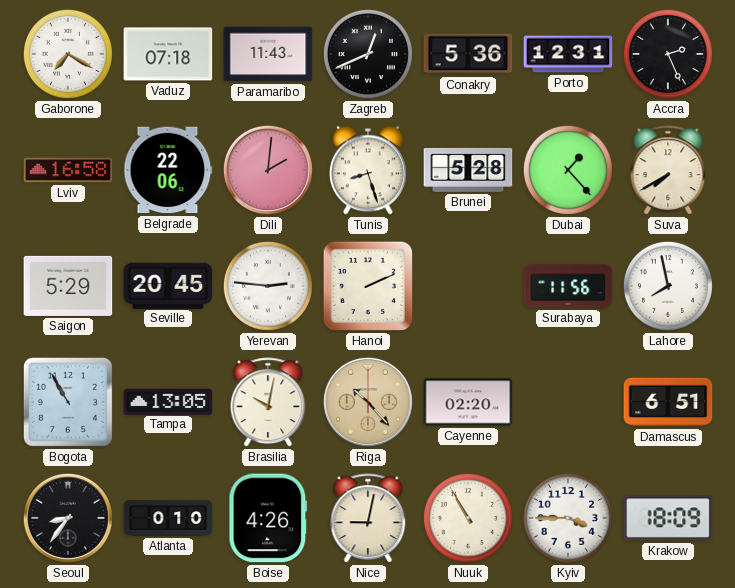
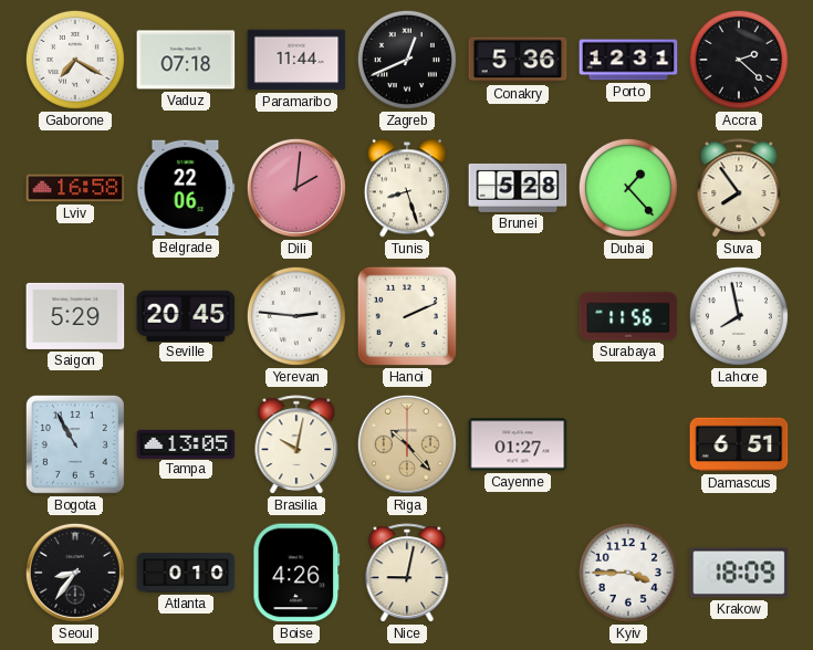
Paramaribo: 11:43 -> 11:44
Accra: 2:26 -> 2:22
Suva: 7:40 -> 7:54
Cayenne: 02:20 -> 01:27
Nuuk: 10:55 -> none
